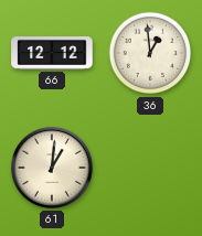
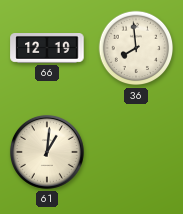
66: 12:12 -> 12:19
36: 12:59 -> 7:59
